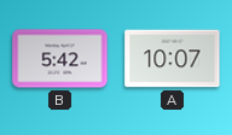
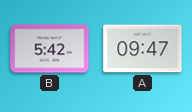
A: 10:07 -> 09:47
